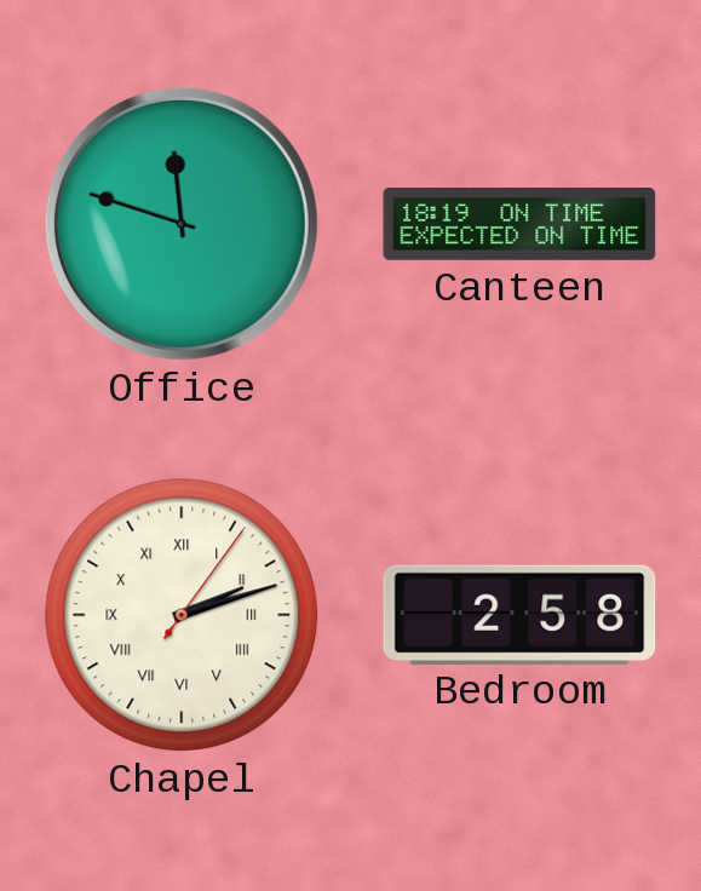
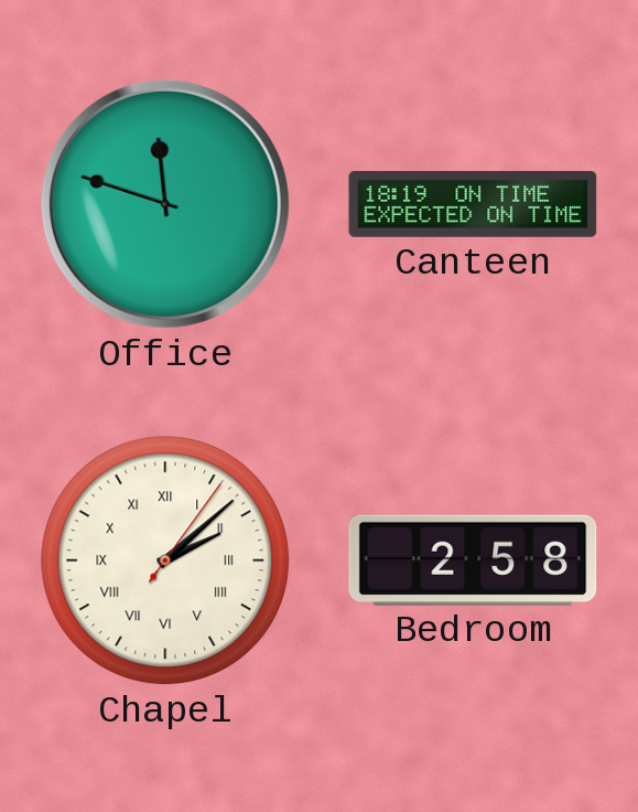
Chapel: 2:12 -> 2:08
